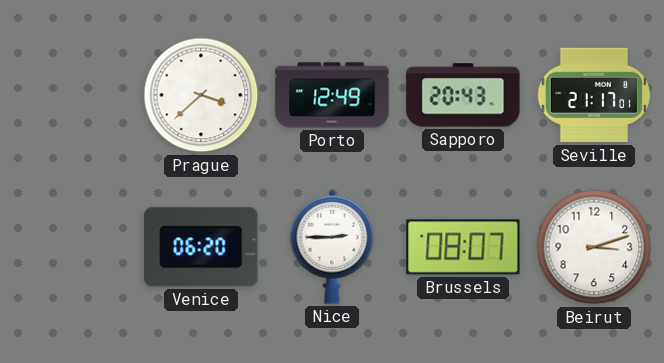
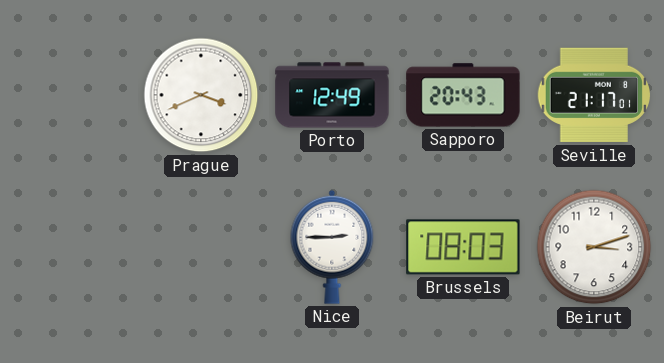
Prague: 3:38 -> 3:41
Venice: 06:20 -> none
Brussels: 08:07 -> 08:03
